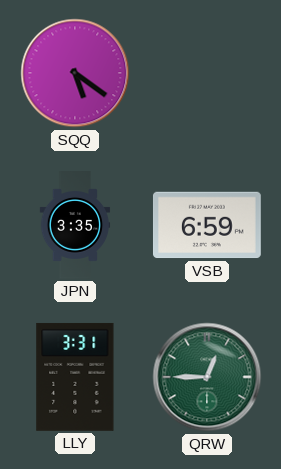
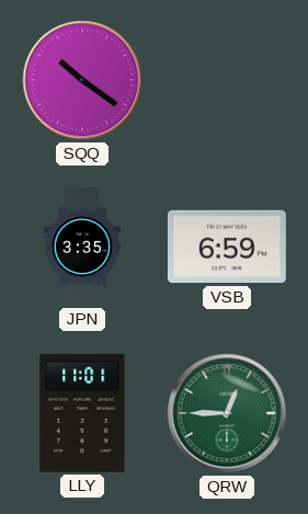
SQQ: 5:21 -> 10:21
LLY: 3:31 -> 11:01
